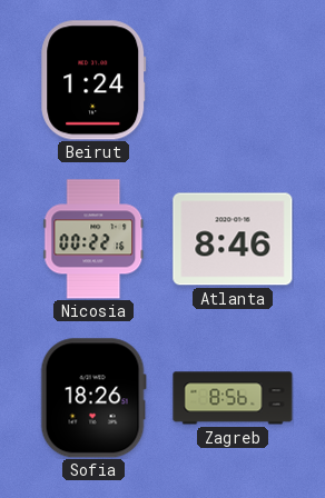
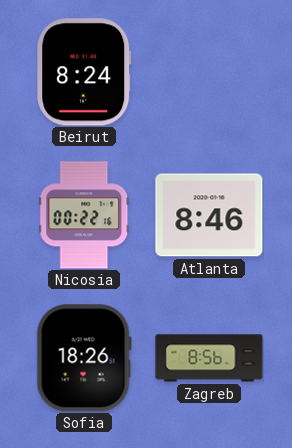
Beirut: 1:24 -> 8:24
